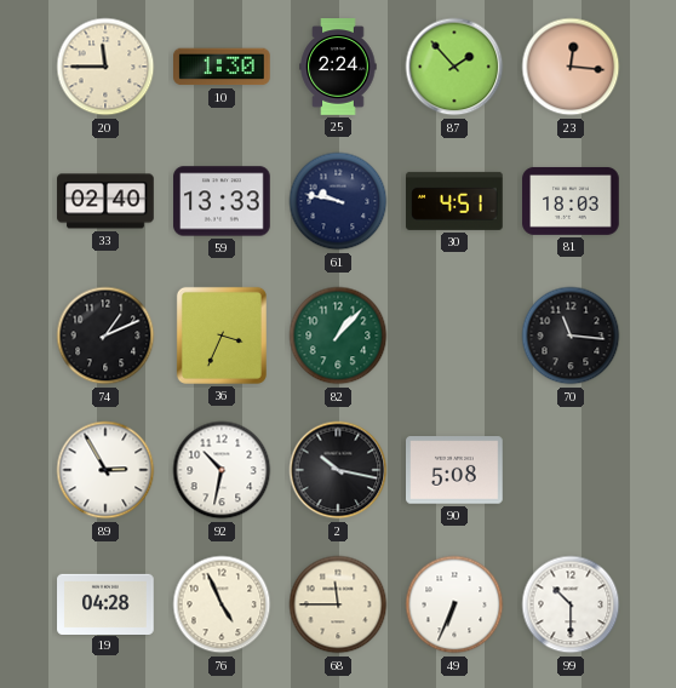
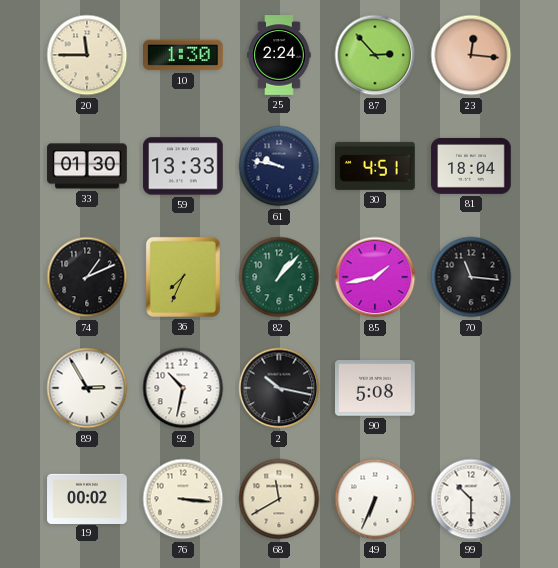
87: 1:53 -> 2:53
33: 02:40 -> 01:30
81: 18:03 -> 18:04
36: 3:34 -> 7:34
85: none -> 1:43
19: 04:28 -> 00:02
76: 4:56 -> 3:16
68: 11:45 -> 11:40
